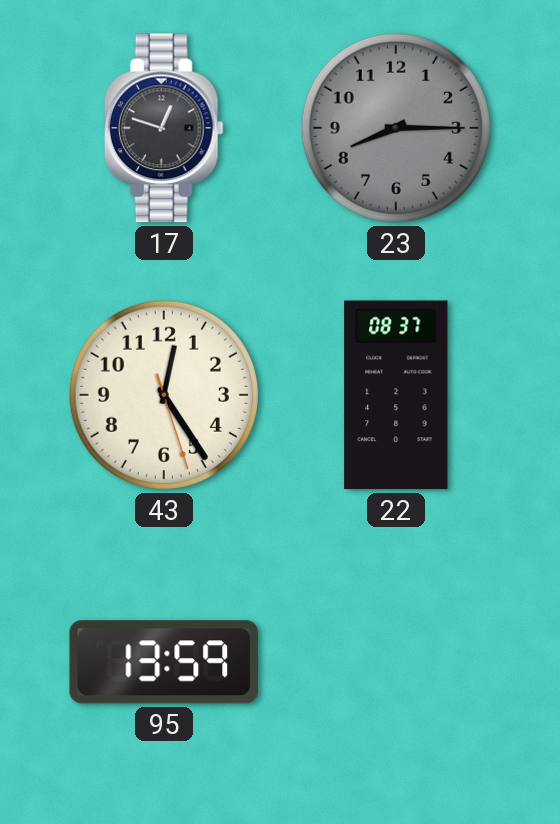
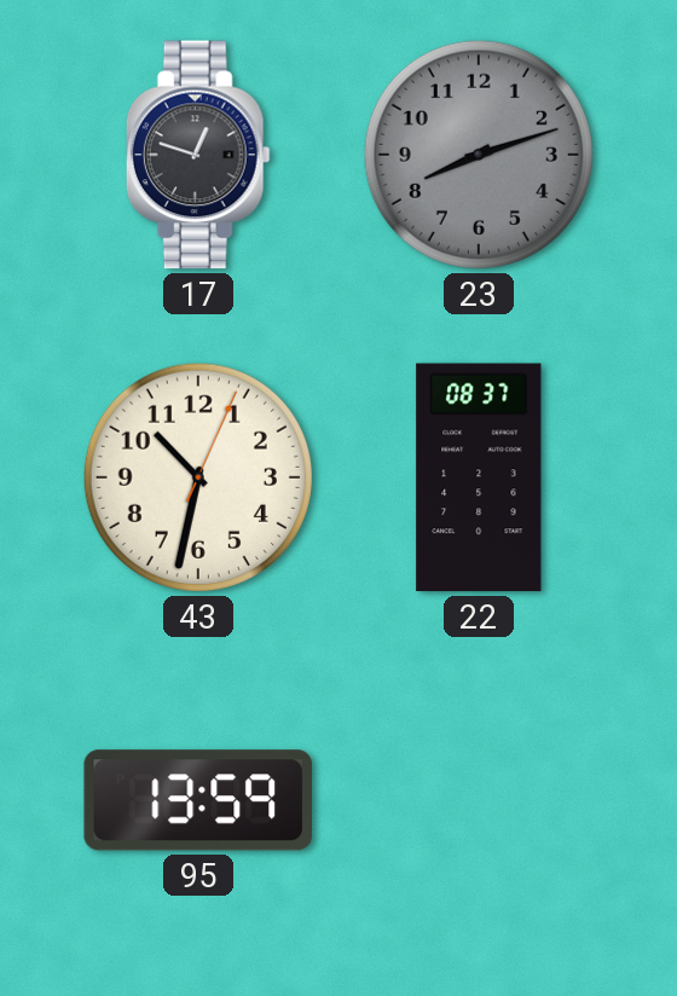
23: 8:15 -> 8:12
43: 12:24 -> 10:32
